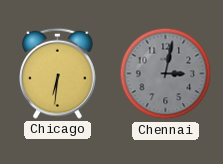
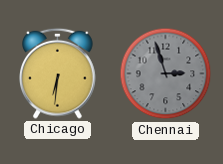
Chennai: 3:02 -> 2:57
